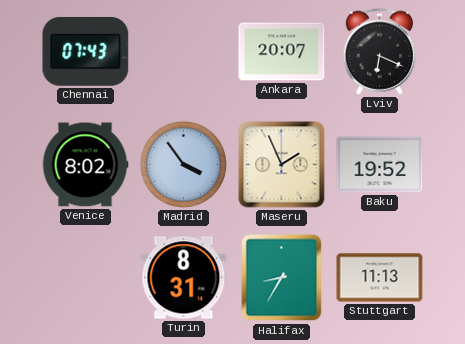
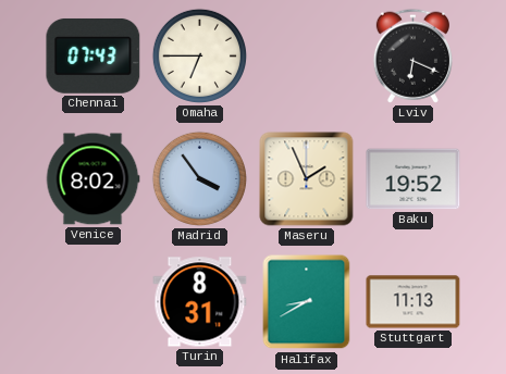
Omaha: none -> 6:45
Ankara: 20:07 -> none
Halifax: 8:35 -> 8:40
